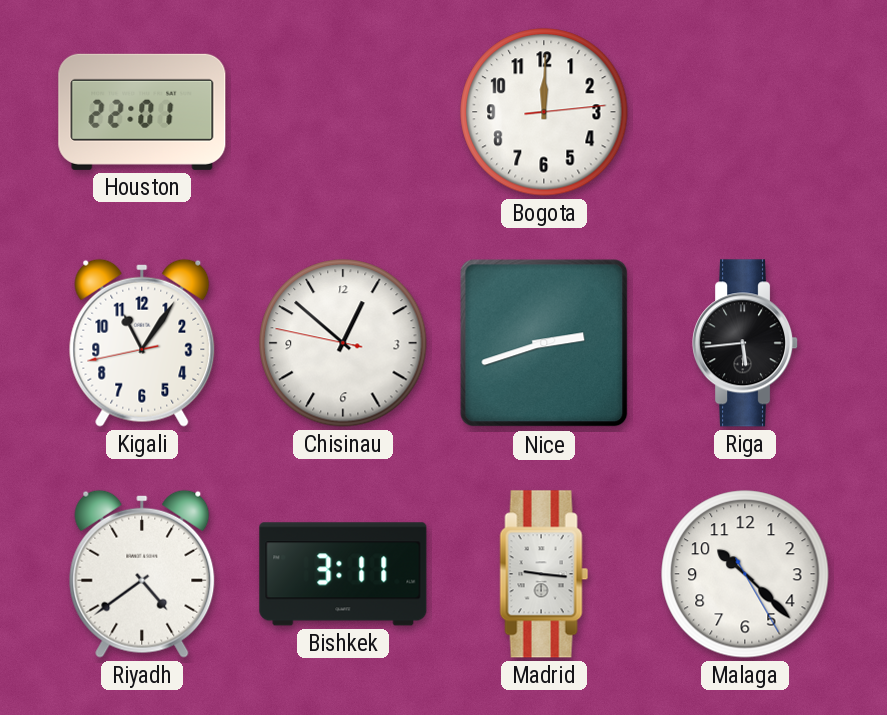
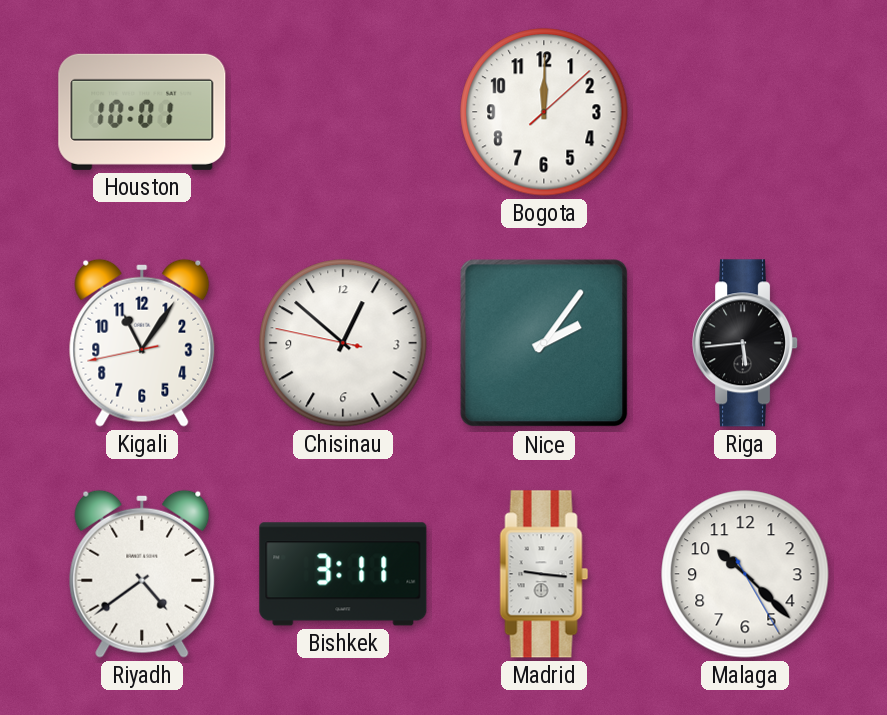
Houston: 22:01 -> 10:01
Bogota: 12:00:14 -> 12:00:08
Nice: 2:42 -> 2:06
